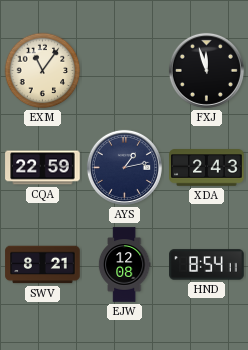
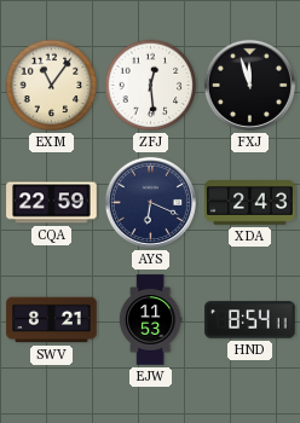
ZFJ: none -> 12:29
AYS: 1:13 -> 6:19
EJW: 12:08 -> 11:53
